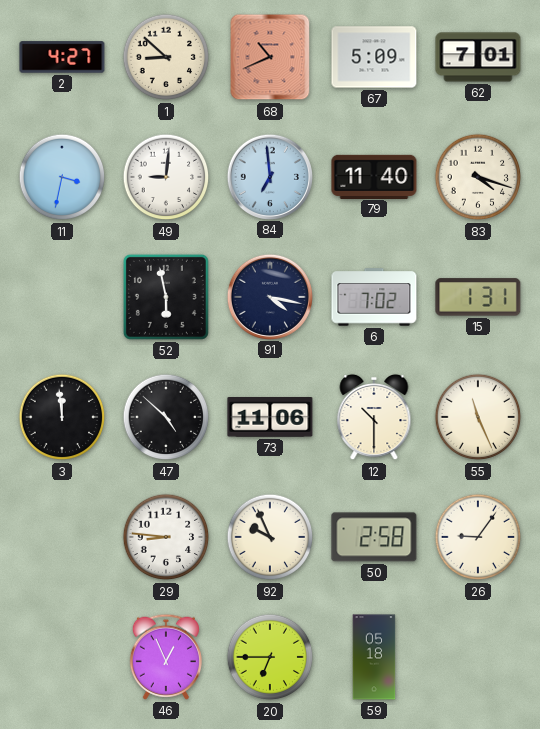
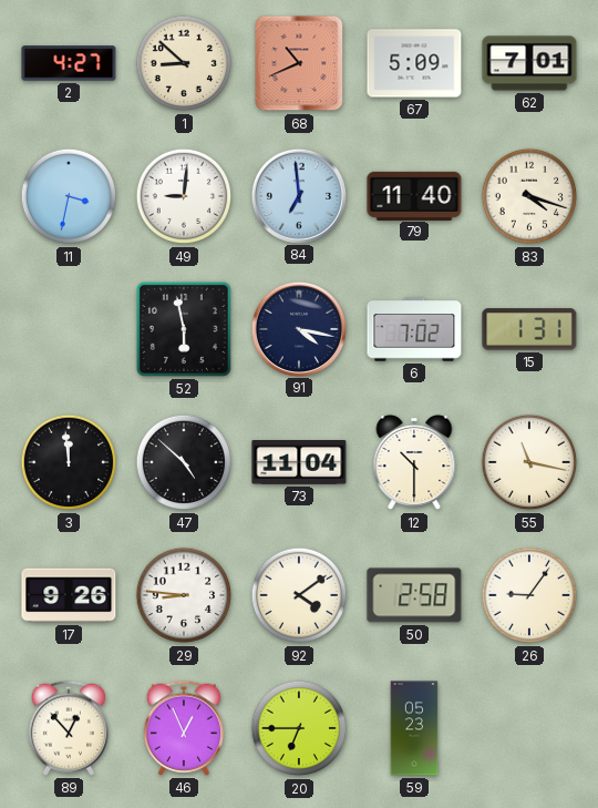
73: 11:06 -> 11:04
55: 11:26 -> 11:17
17: none -> 9:26
92: 9:56 -> 4:09
89: none -> 12:53
59: 05:18 -> 05:23
